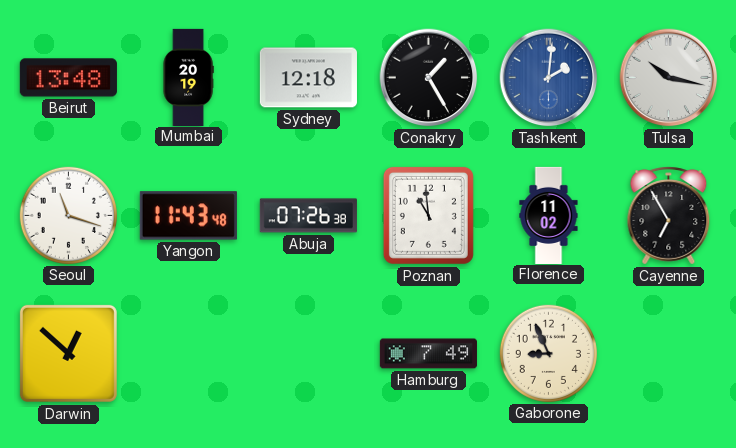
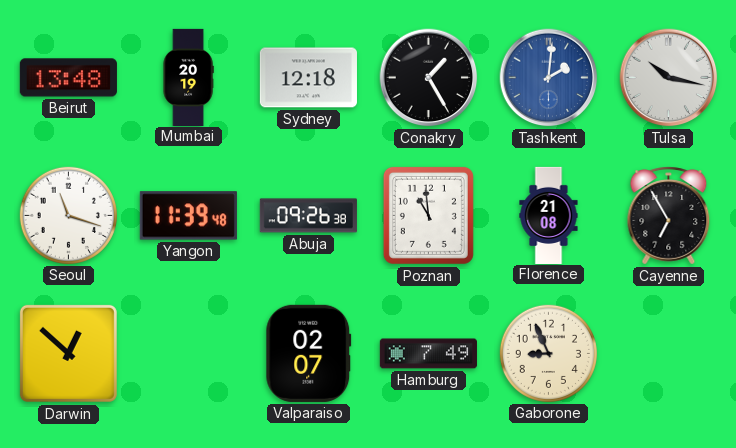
Yangon: 11:43 -> 11:39
Abuja: 07:26 -> 09:26
Florence: 11:02 -> 21:08
Valparaiso: none -> 02:07
